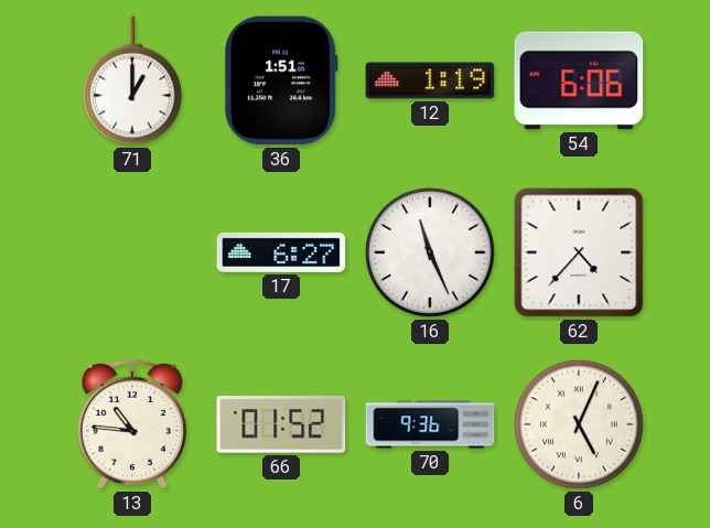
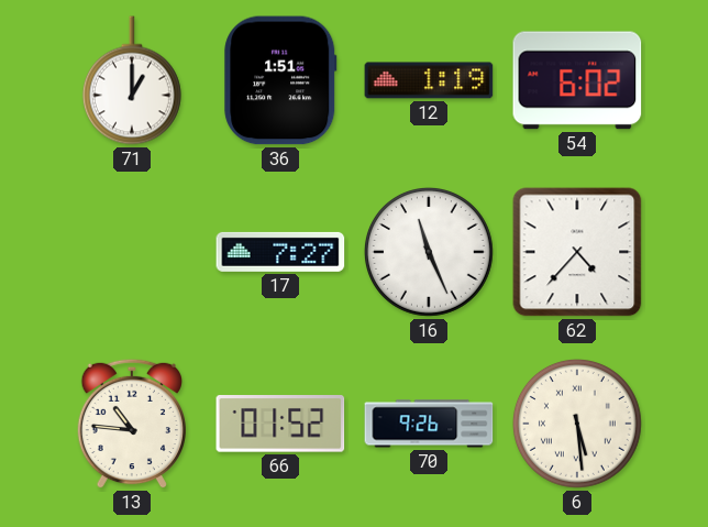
54: 6:06 -> 6:02
17: 6:27 -> 7:27
70: 9:36 -> 9:26
6: 5:04 -> 5:29
